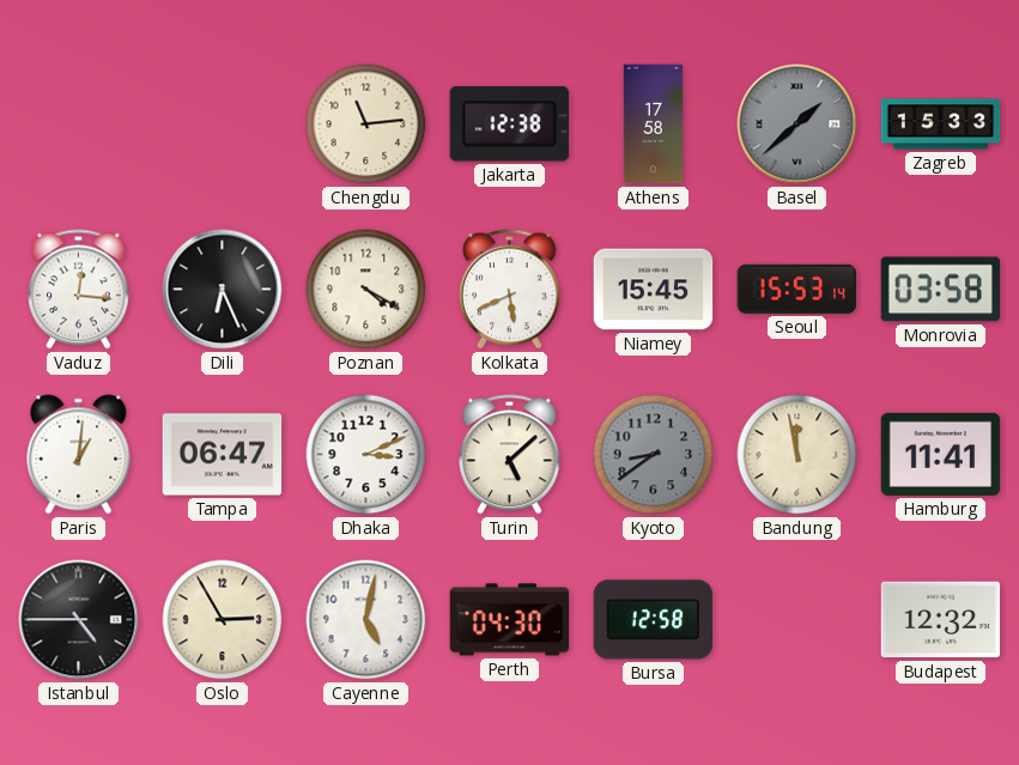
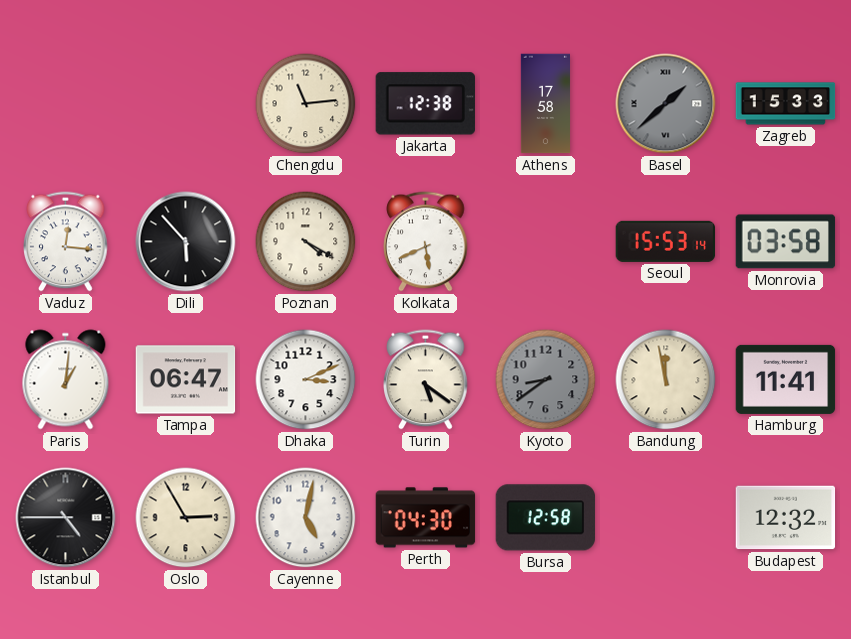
Dili: 6:26 -> 5:53
Niamey: 15:45 -> none
Turin: 5:08 -> 5:21
